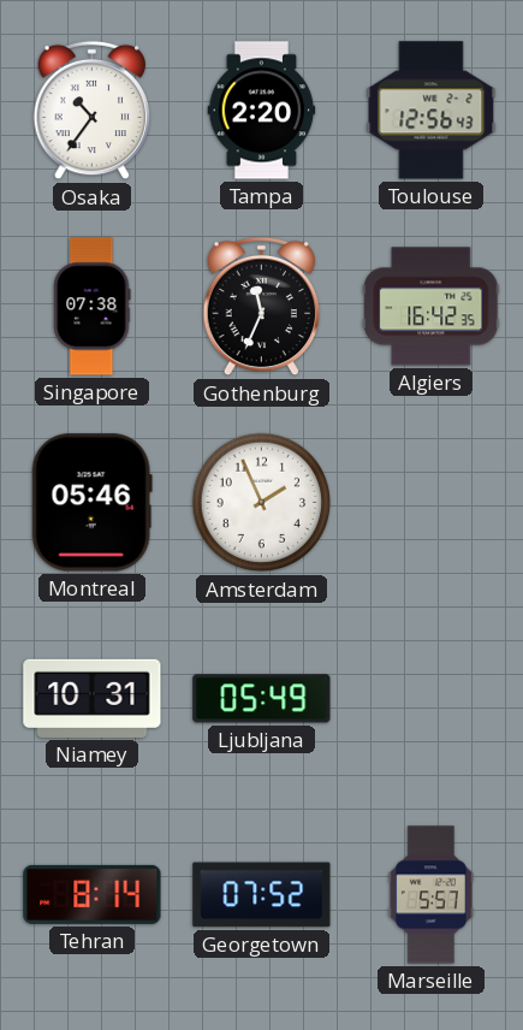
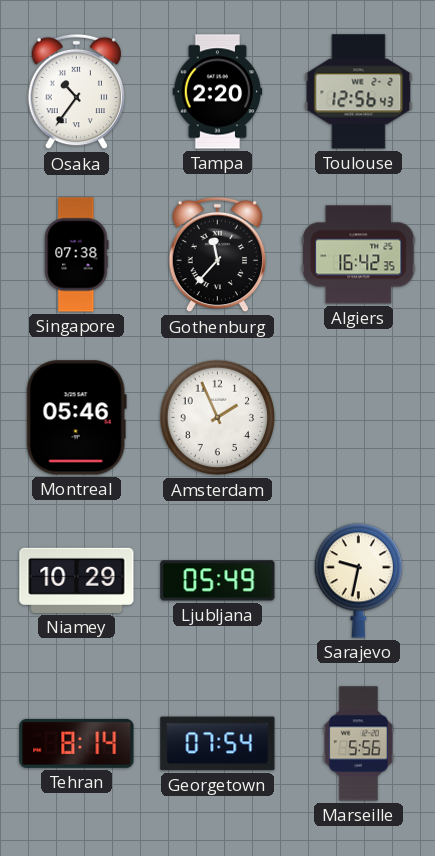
Gothenburg: 11:34 -> 11:37
Niamey: 10:31 -> 10:29
Sarajevo: none -> 9:32
Georgetown: 07:52 -> 07:54
Marseille: 5:57 -> 5:56
